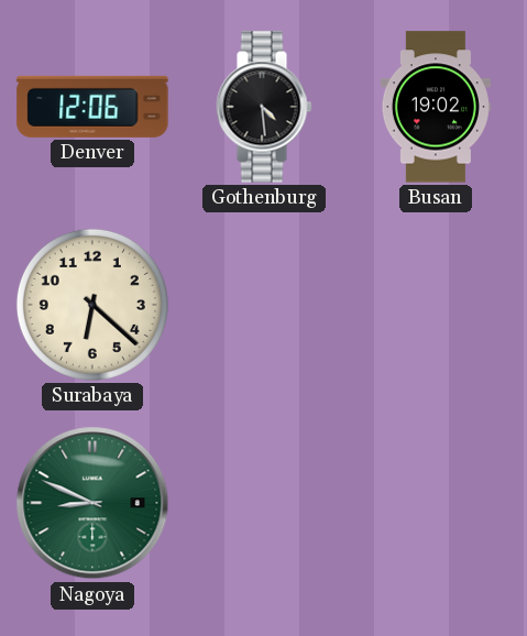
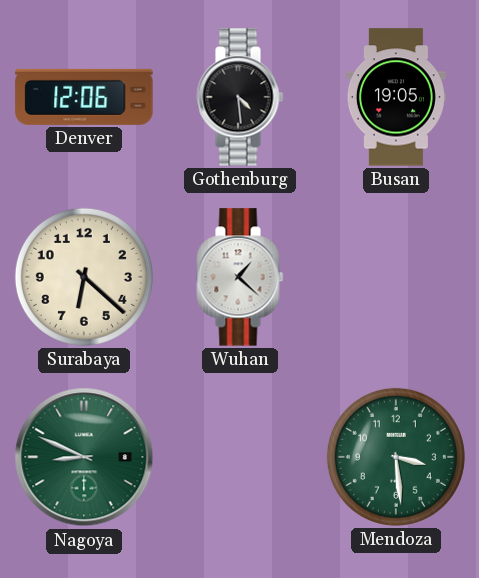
Busan: 19:02 -> 19:05
Wuhan: none -> 1:22
Mendoza: none -> 3:29
